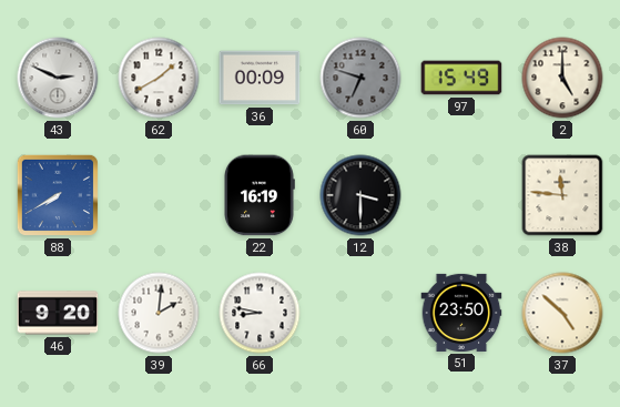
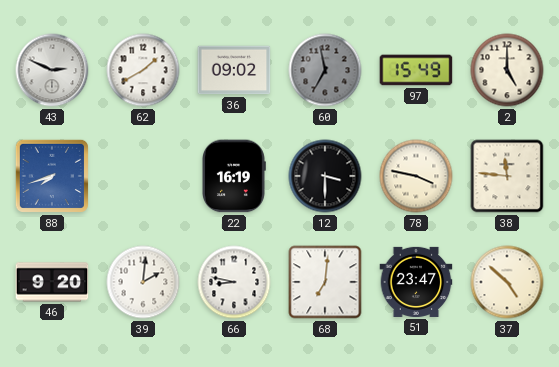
36: 00:09 -> 09:02
60: 6:48 -> 6:58
88: 7:40 -> 7:42
78: none -> 3:47
68: none -> 7:01
51: 23:50 -> 23:47
